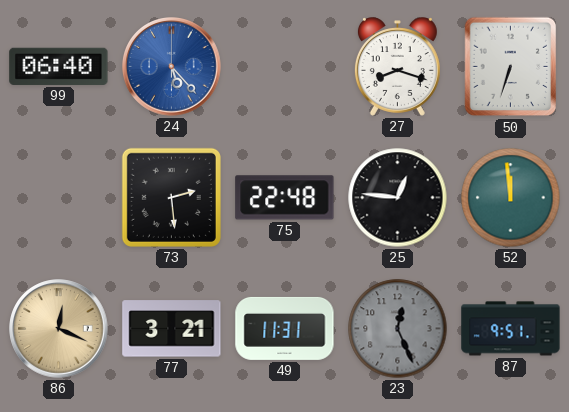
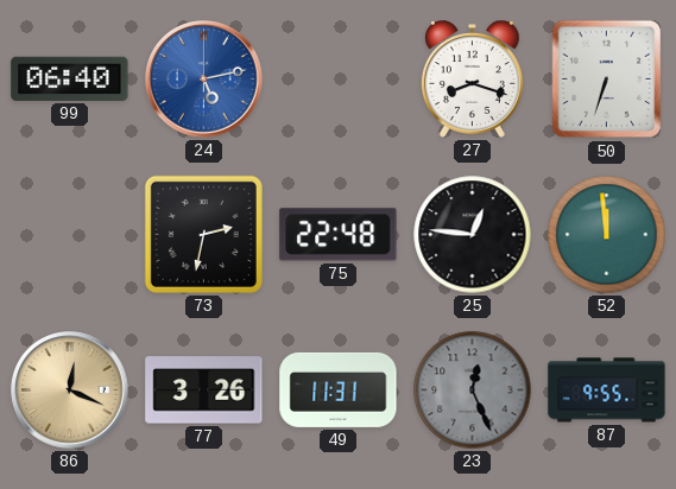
24: 5:23 -> 5:13
73: 2:29 -> 2:32
77: 3:21 -> 3:26
87: 9:51 -> 9:55
